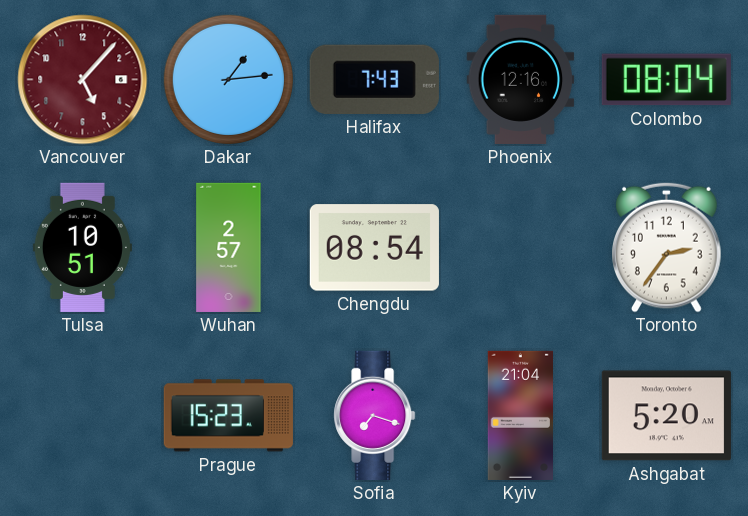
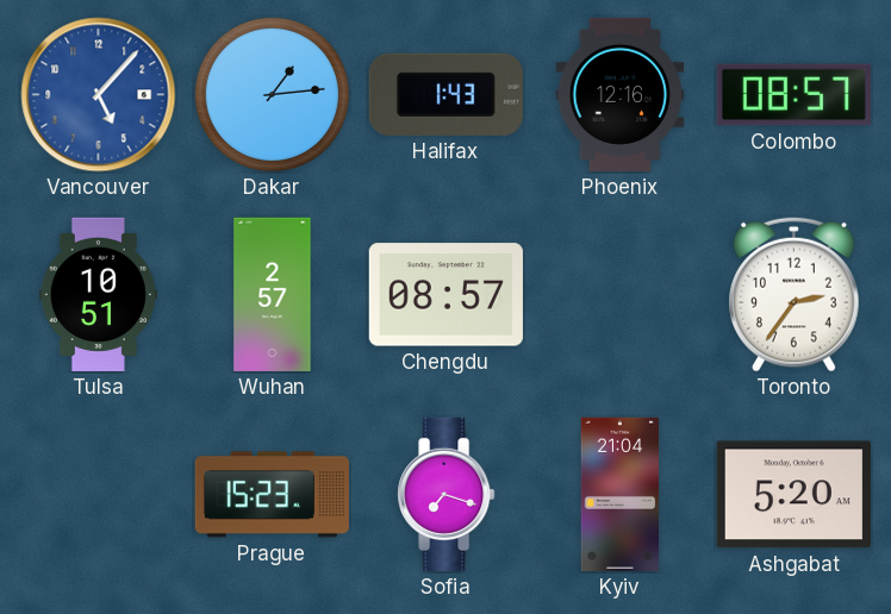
Vancouver dial: burgundy -> blue
Halifax: 7:43 -> 1:43
Colombo: 08:04 -> 08:57
Chengdu: 08:54 -> 08:57
